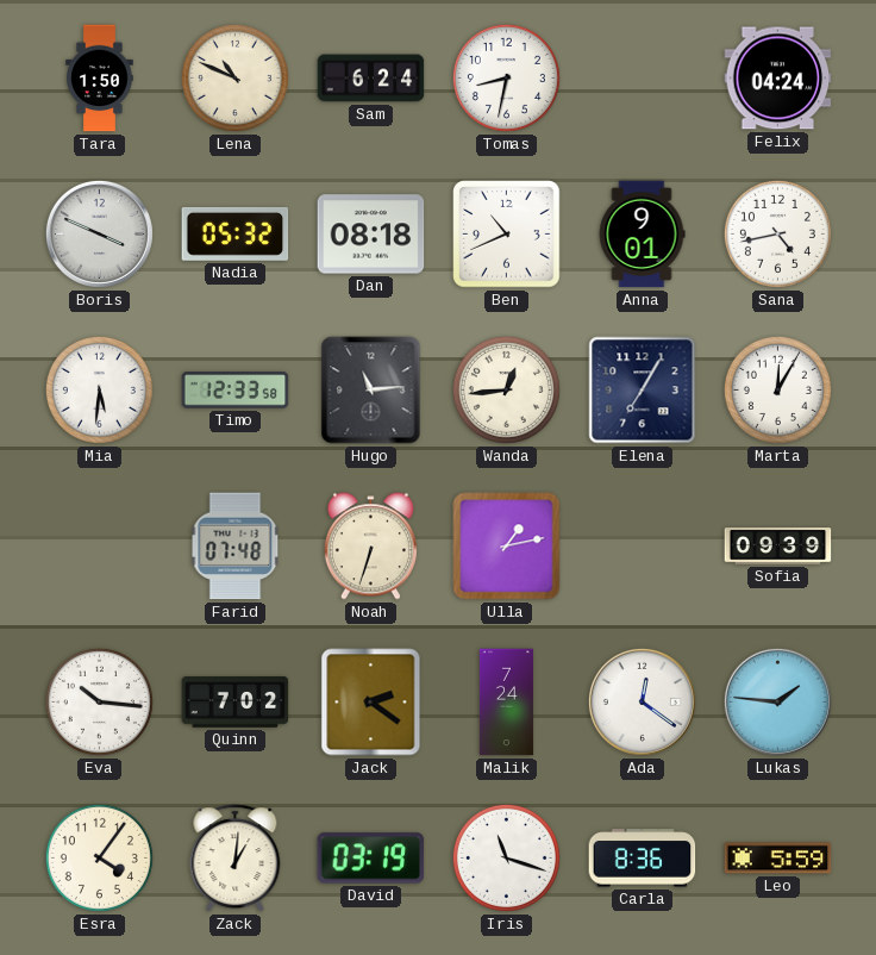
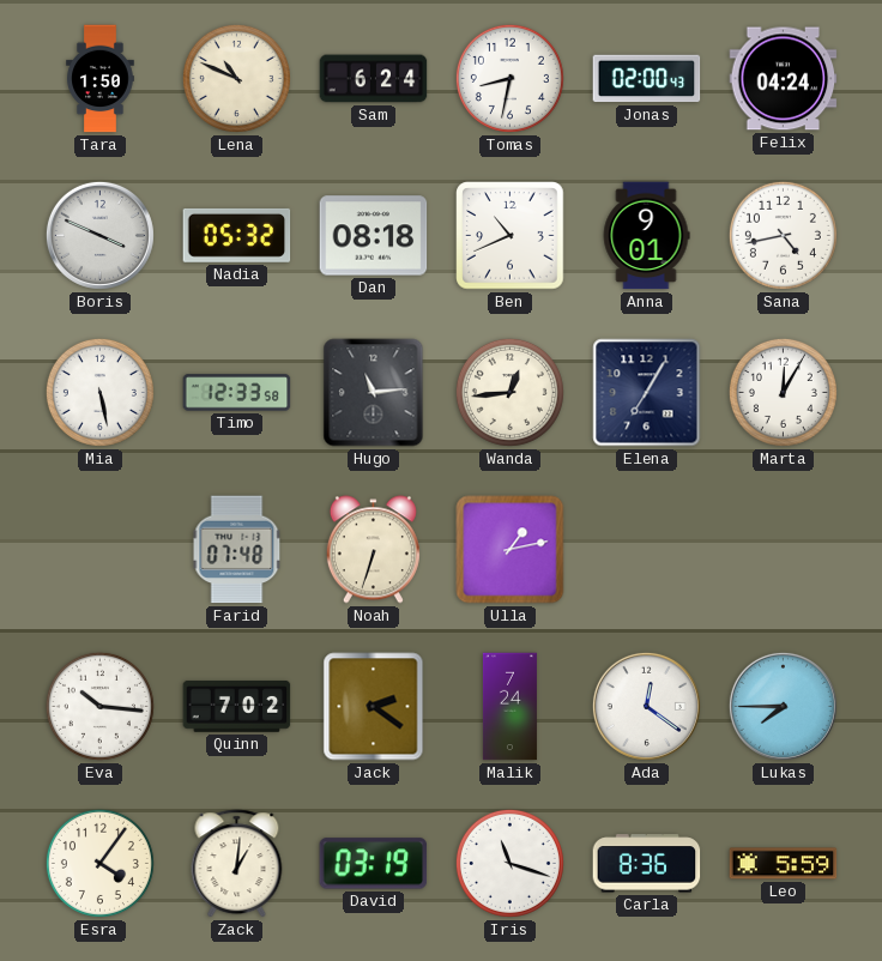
Jonas: none -> 02:00
Mia: 5:31 -> 5:28
Sofia: 09:39 -> none
Lukas: 1:46 -> 7:45
